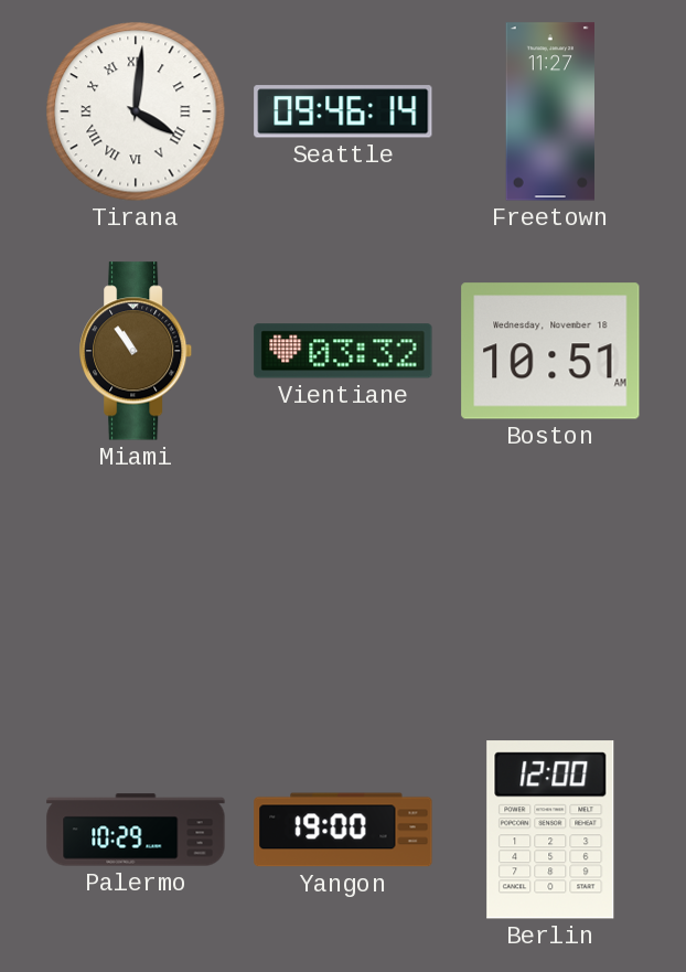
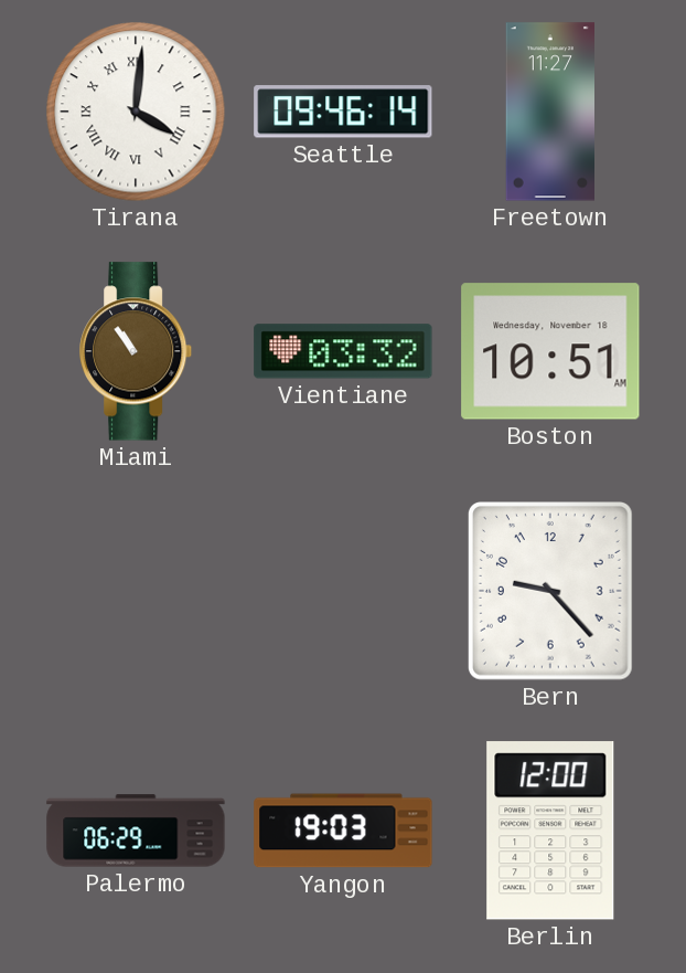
Bern: none -> 9:23
Palermo: 10:29 -> 06:29
Yangon: 19:00 -> 19:03
